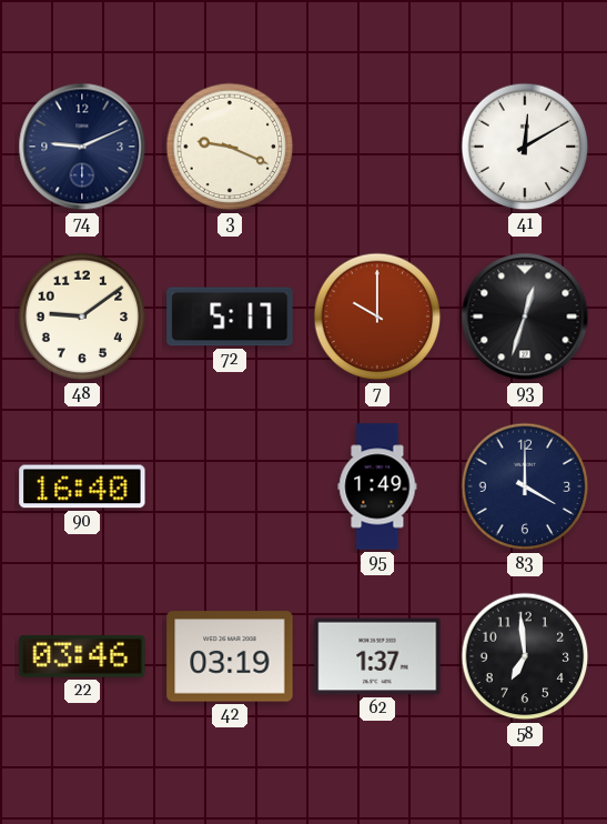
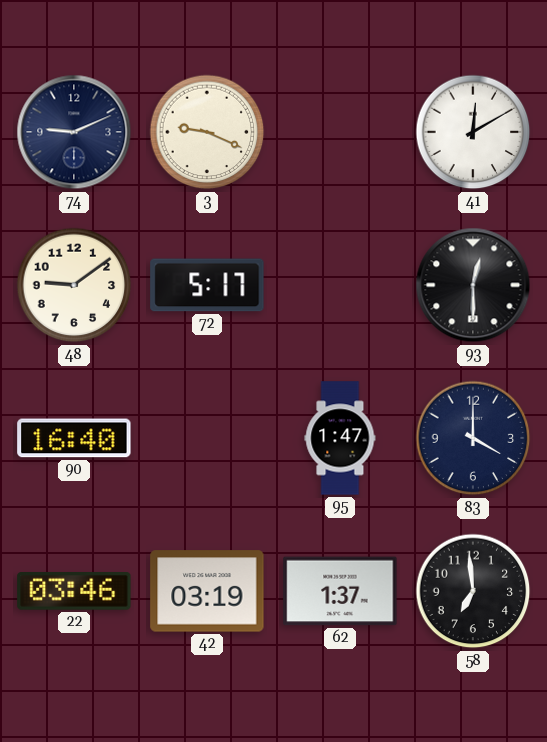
7: 10:00 -> none
93: 12:33 -> 12:30
95: 1:49 -> 1:47
